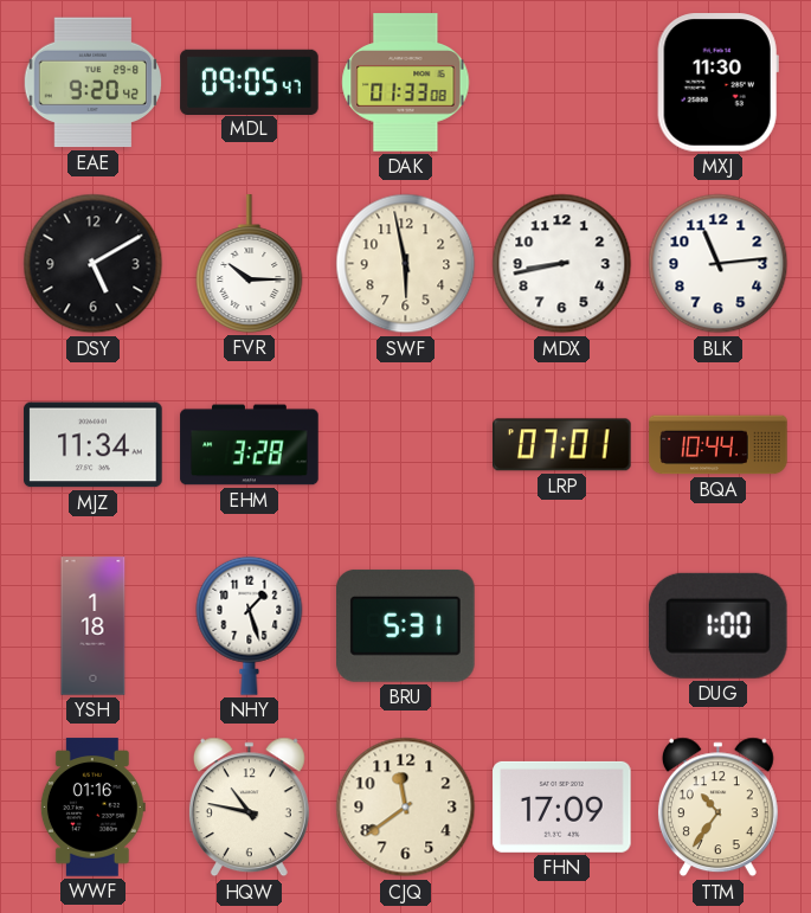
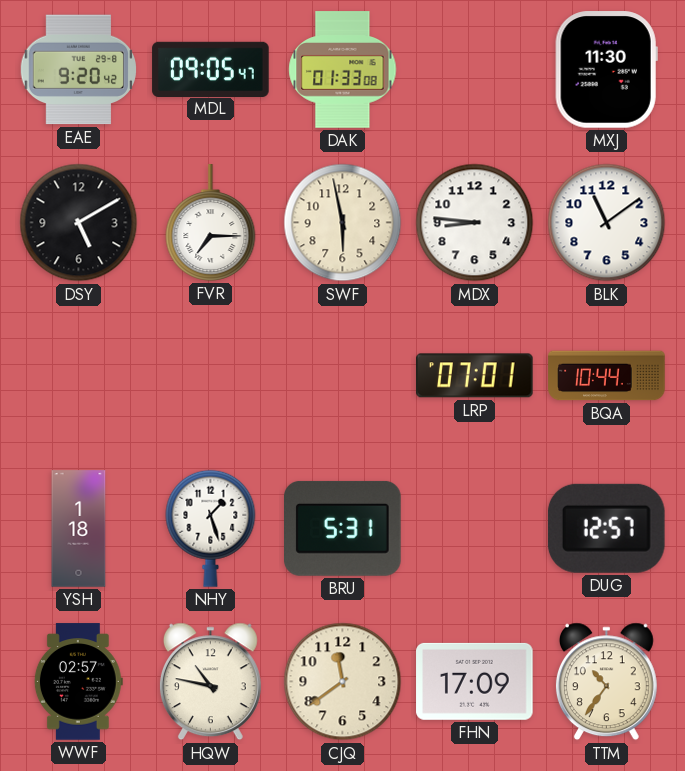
FVR: 10:15 -> 7:15
MDX: 8:43 -> 8:46
BLK: 11:14 -> 11:09
MJZ: 11:34 -> none
EHM: 3:28 -> none
DUG: 1:00 -> 12:57
WWF: 01:16 -> 02:57
